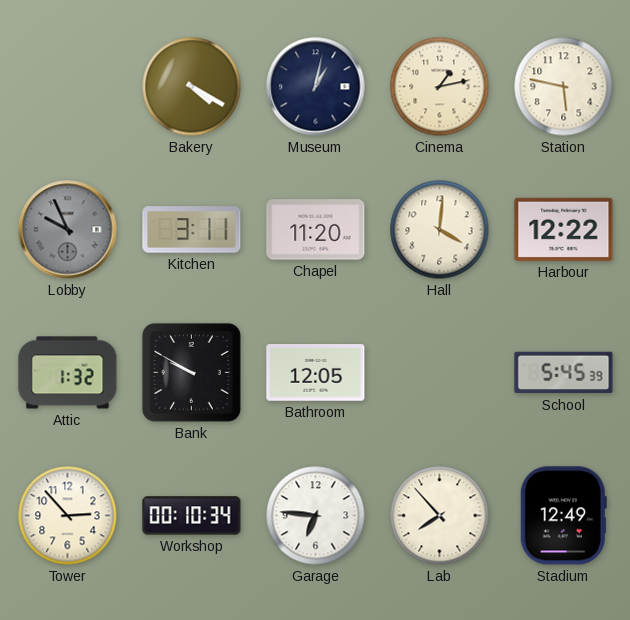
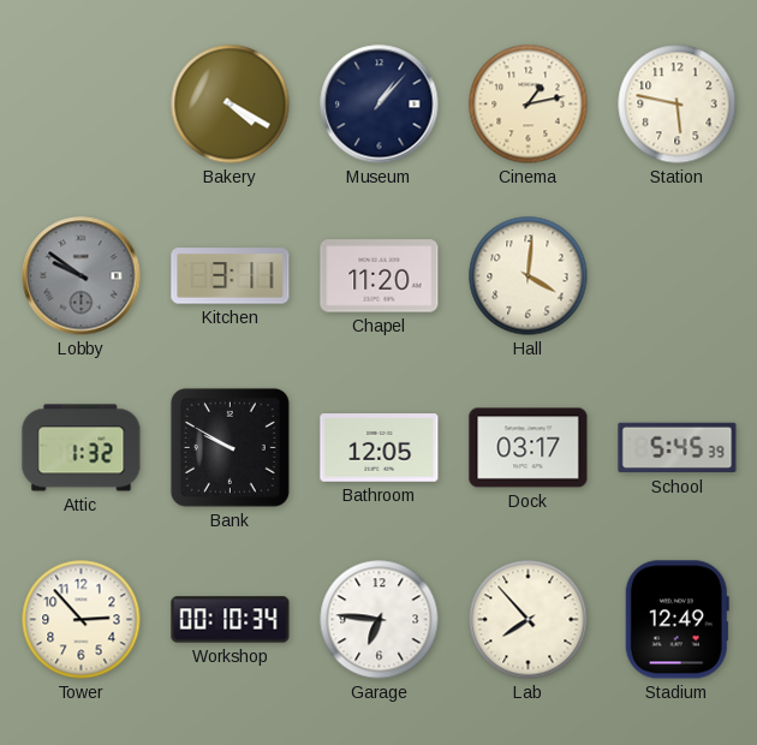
Museum: 1:02 -> 1:07
Lobby: 9:56 -> 9:51
Harbour: 12:22 -> none
Dock: none -> 03:17
